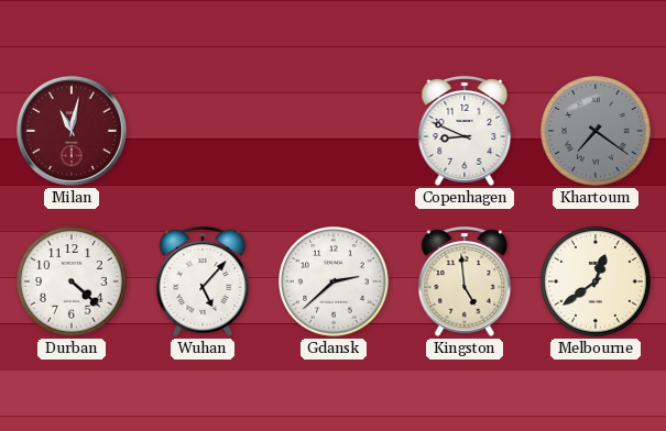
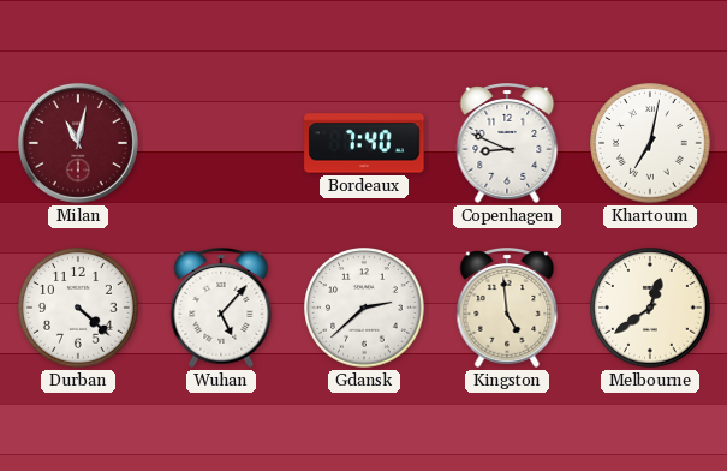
Bordeaux: none -> 7:40
Khartoum: 7:21 -> 7:02
Khartoum dial: grey -> white
